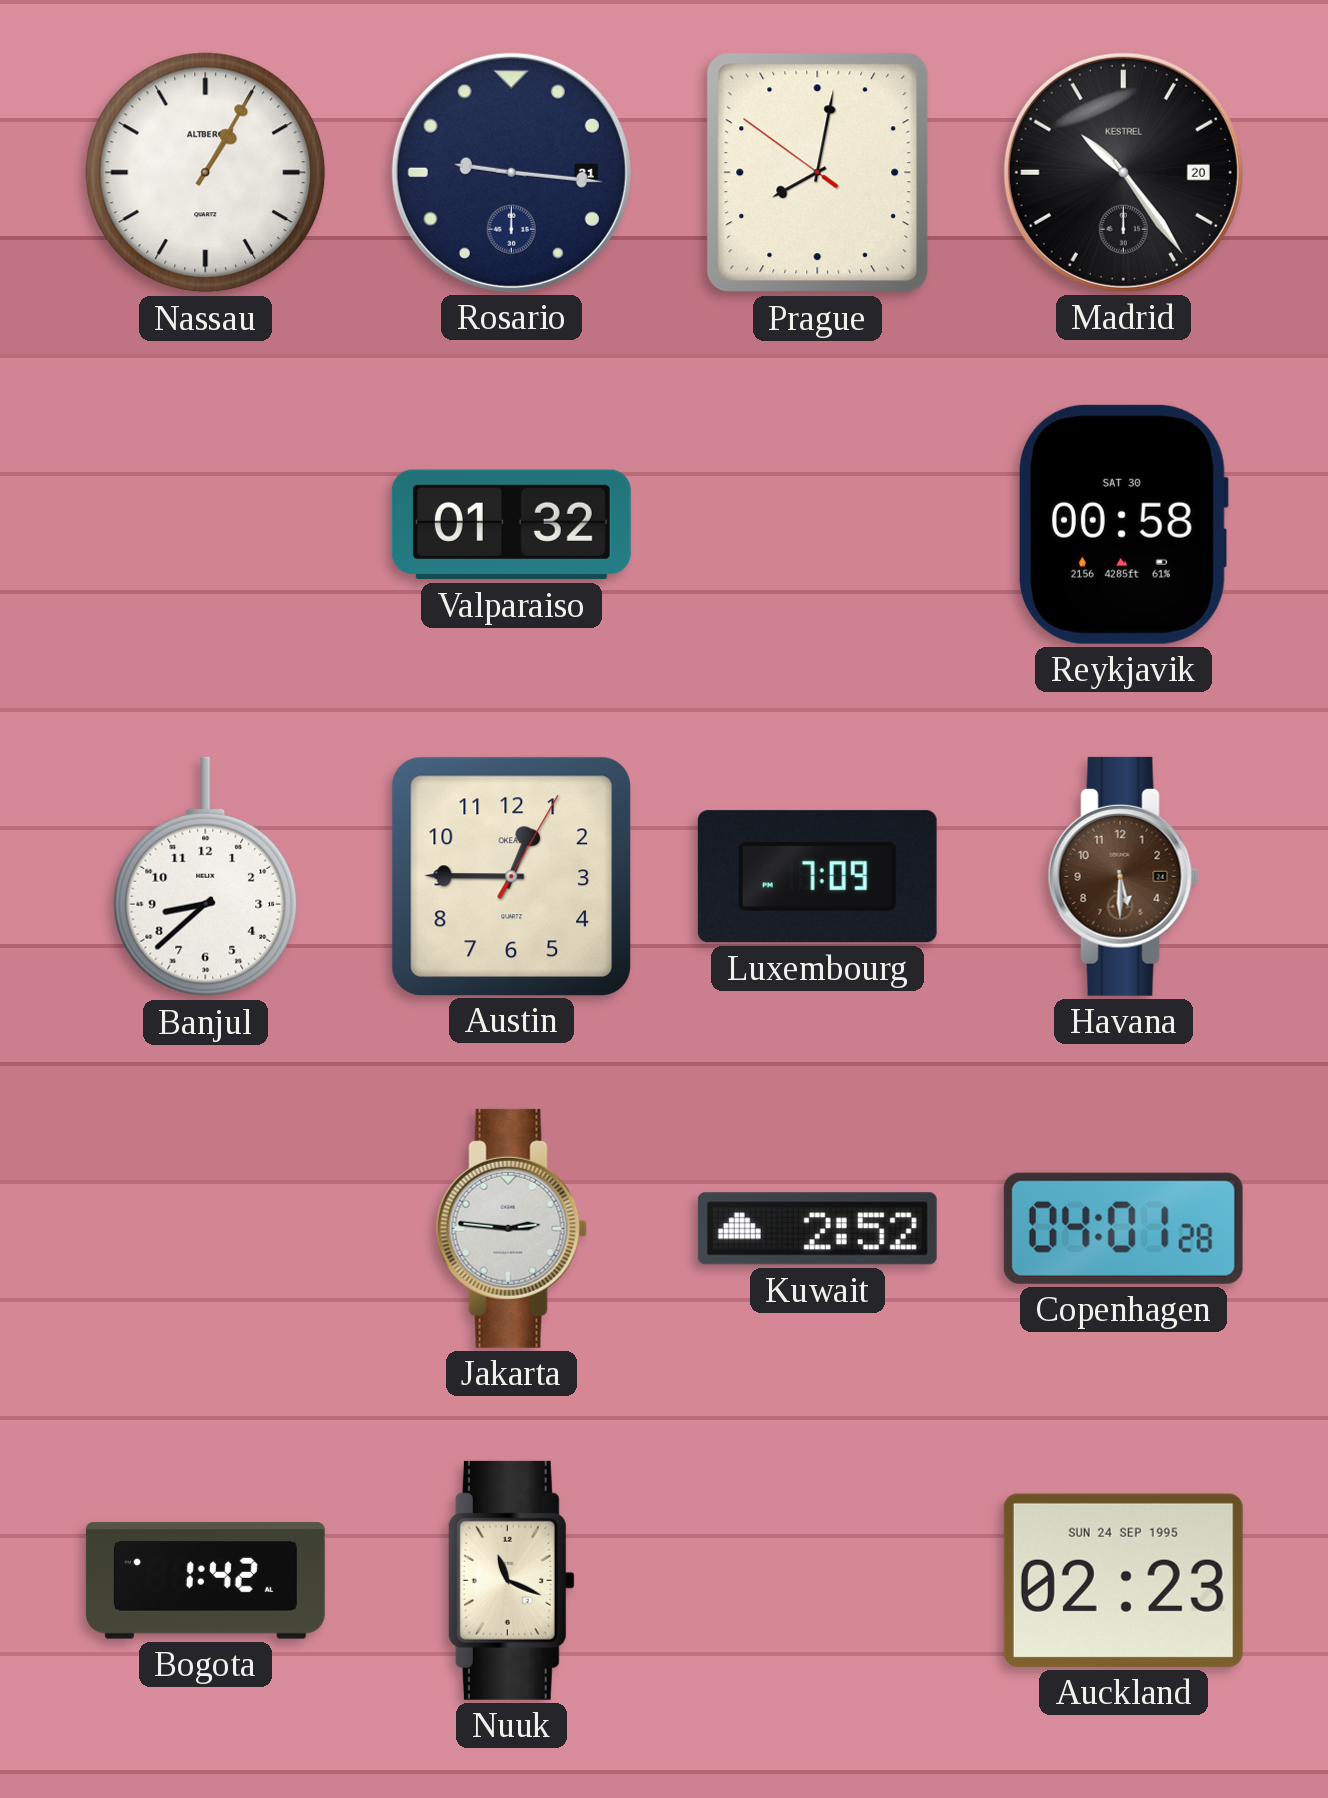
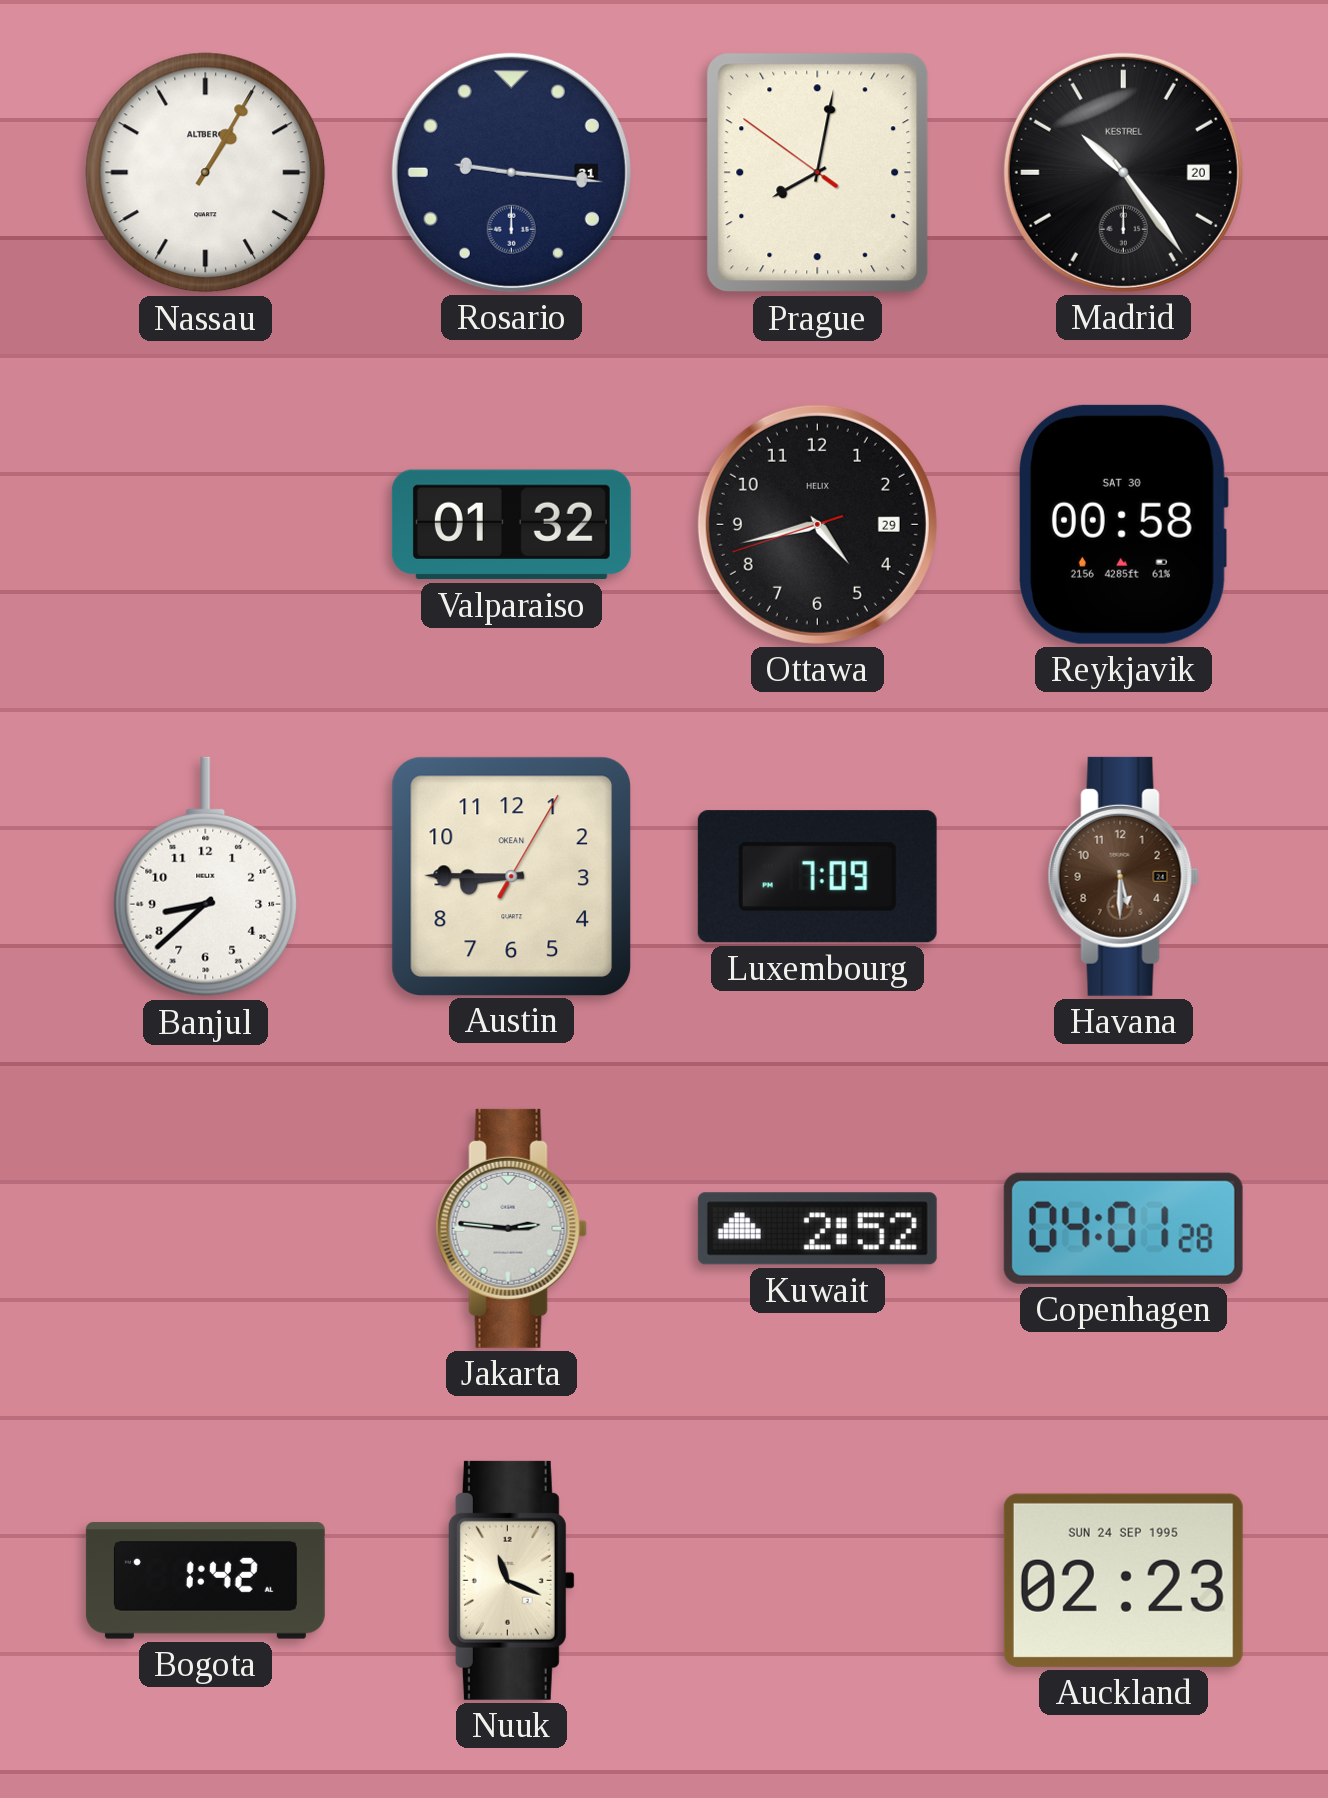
Ottawa: none -> 4:42
Austin: 12:45 -> 8:45
